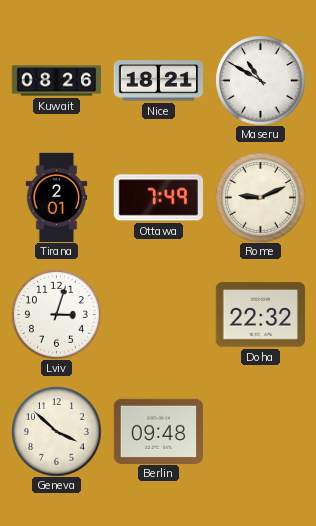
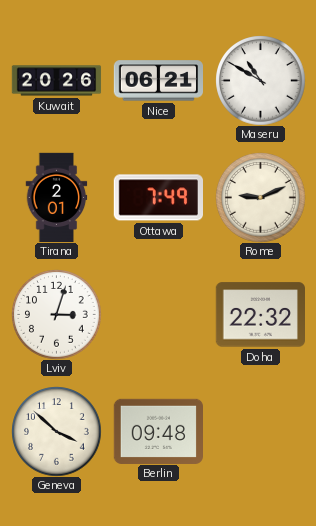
Kuwait: 08:26 -> 20:26
Nice: 18:21 -> 06:21
